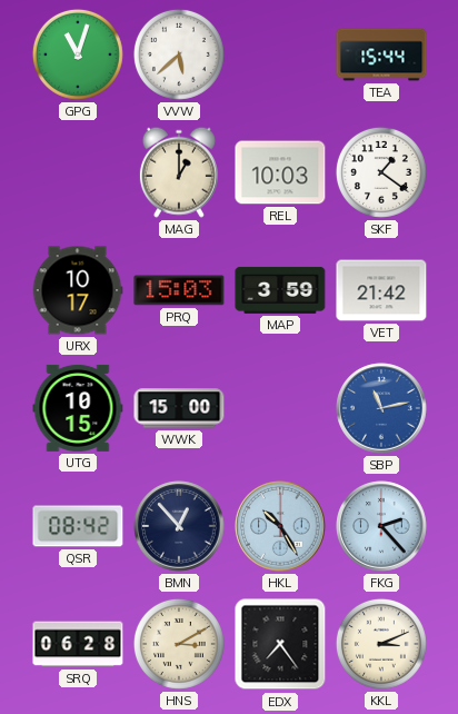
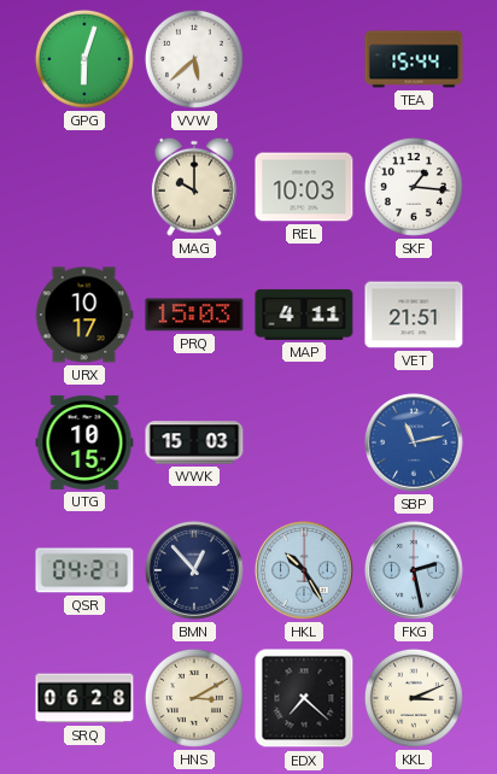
GPG: 11:03 -> 6:03
MAG: 1:00 -> 10:00
SKF: 1:21 -> 1:16
MAP: 3:59 -> 4:11
VET: 21:42 -> 21:51
WWK: 15:00 -> 15:03
QSR: 08:42 -> 04:21
FKG: 2:23 -> 2:28
EDX: 7:24 -> 7:22
